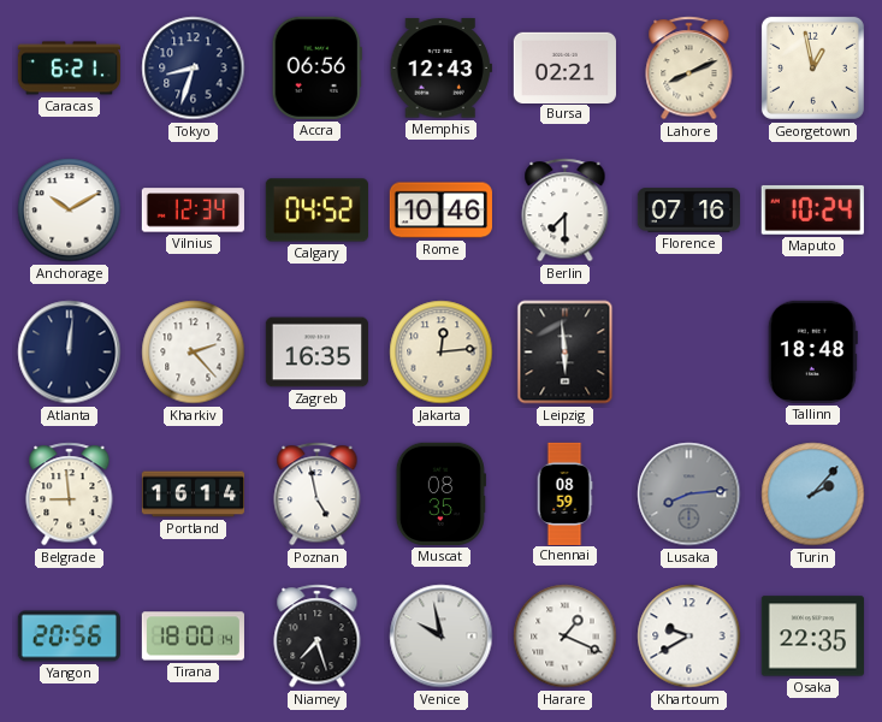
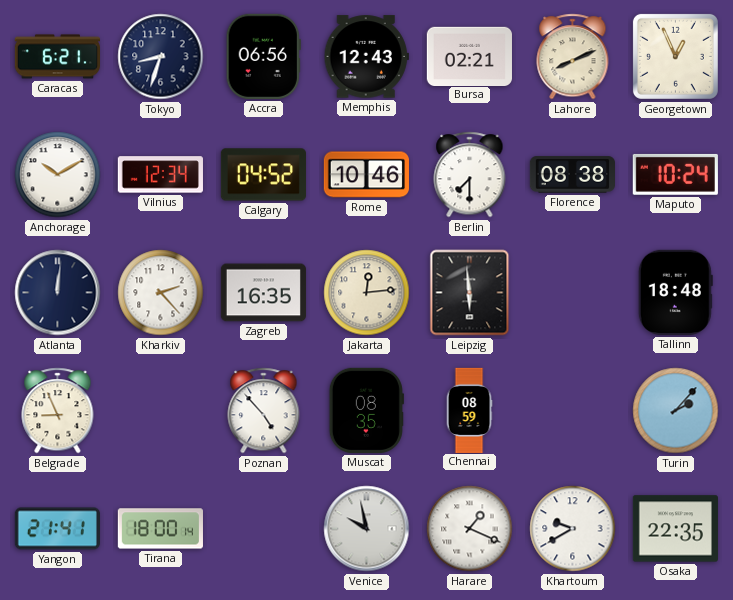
Georgetown: 12:58 -> 12:56
Florence: 07:16 -> 08:38
Belgrade: 8:59 -> 8:56
Portland: 16:14 -> none
Poznan: 4:58 -> 4:53
Lusaka: 8:14 -> none
Yangon: 20:56 -> 21:41
Niamey: 7:27 -> none
